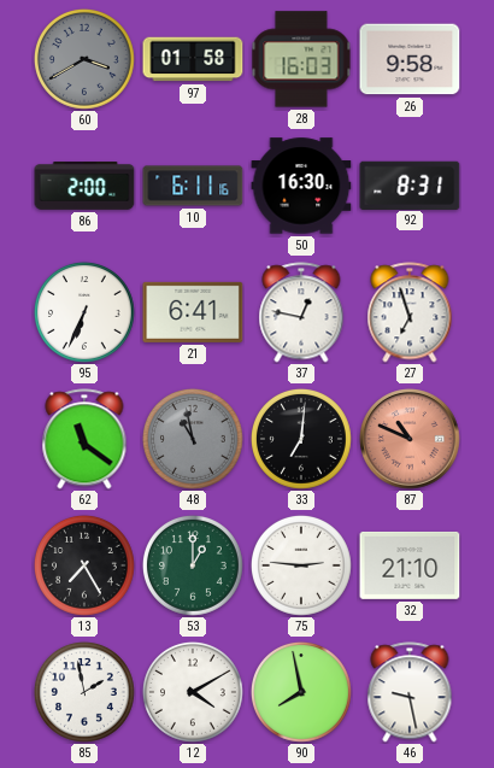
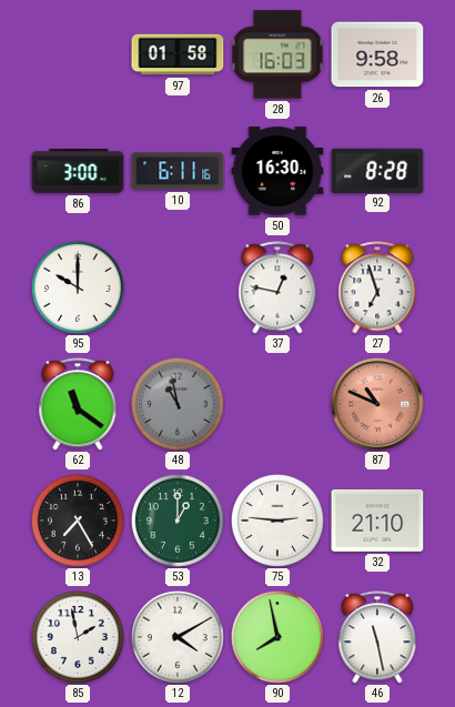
60: 3:40 -> none
86: 2:00 -> 3:00
92: 8:31 -> 8:28
95: 6:34 -> 10:00
21: 6:41 -> none
33: 7:01 -> none
46: 9:28 -> 11:28
